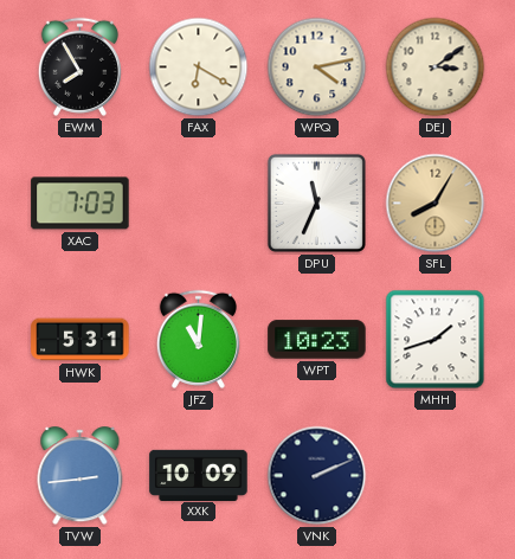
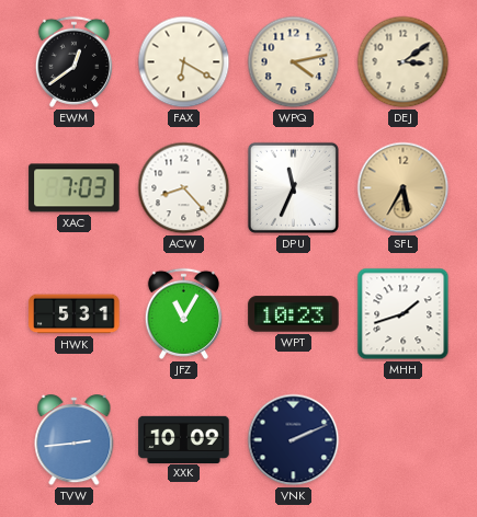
EWM: 7:55 -> 12:39
ACW: none -> 8:23
SFL: 8:05 -> 5:35
JFZ: 11:01 -> 11:05
